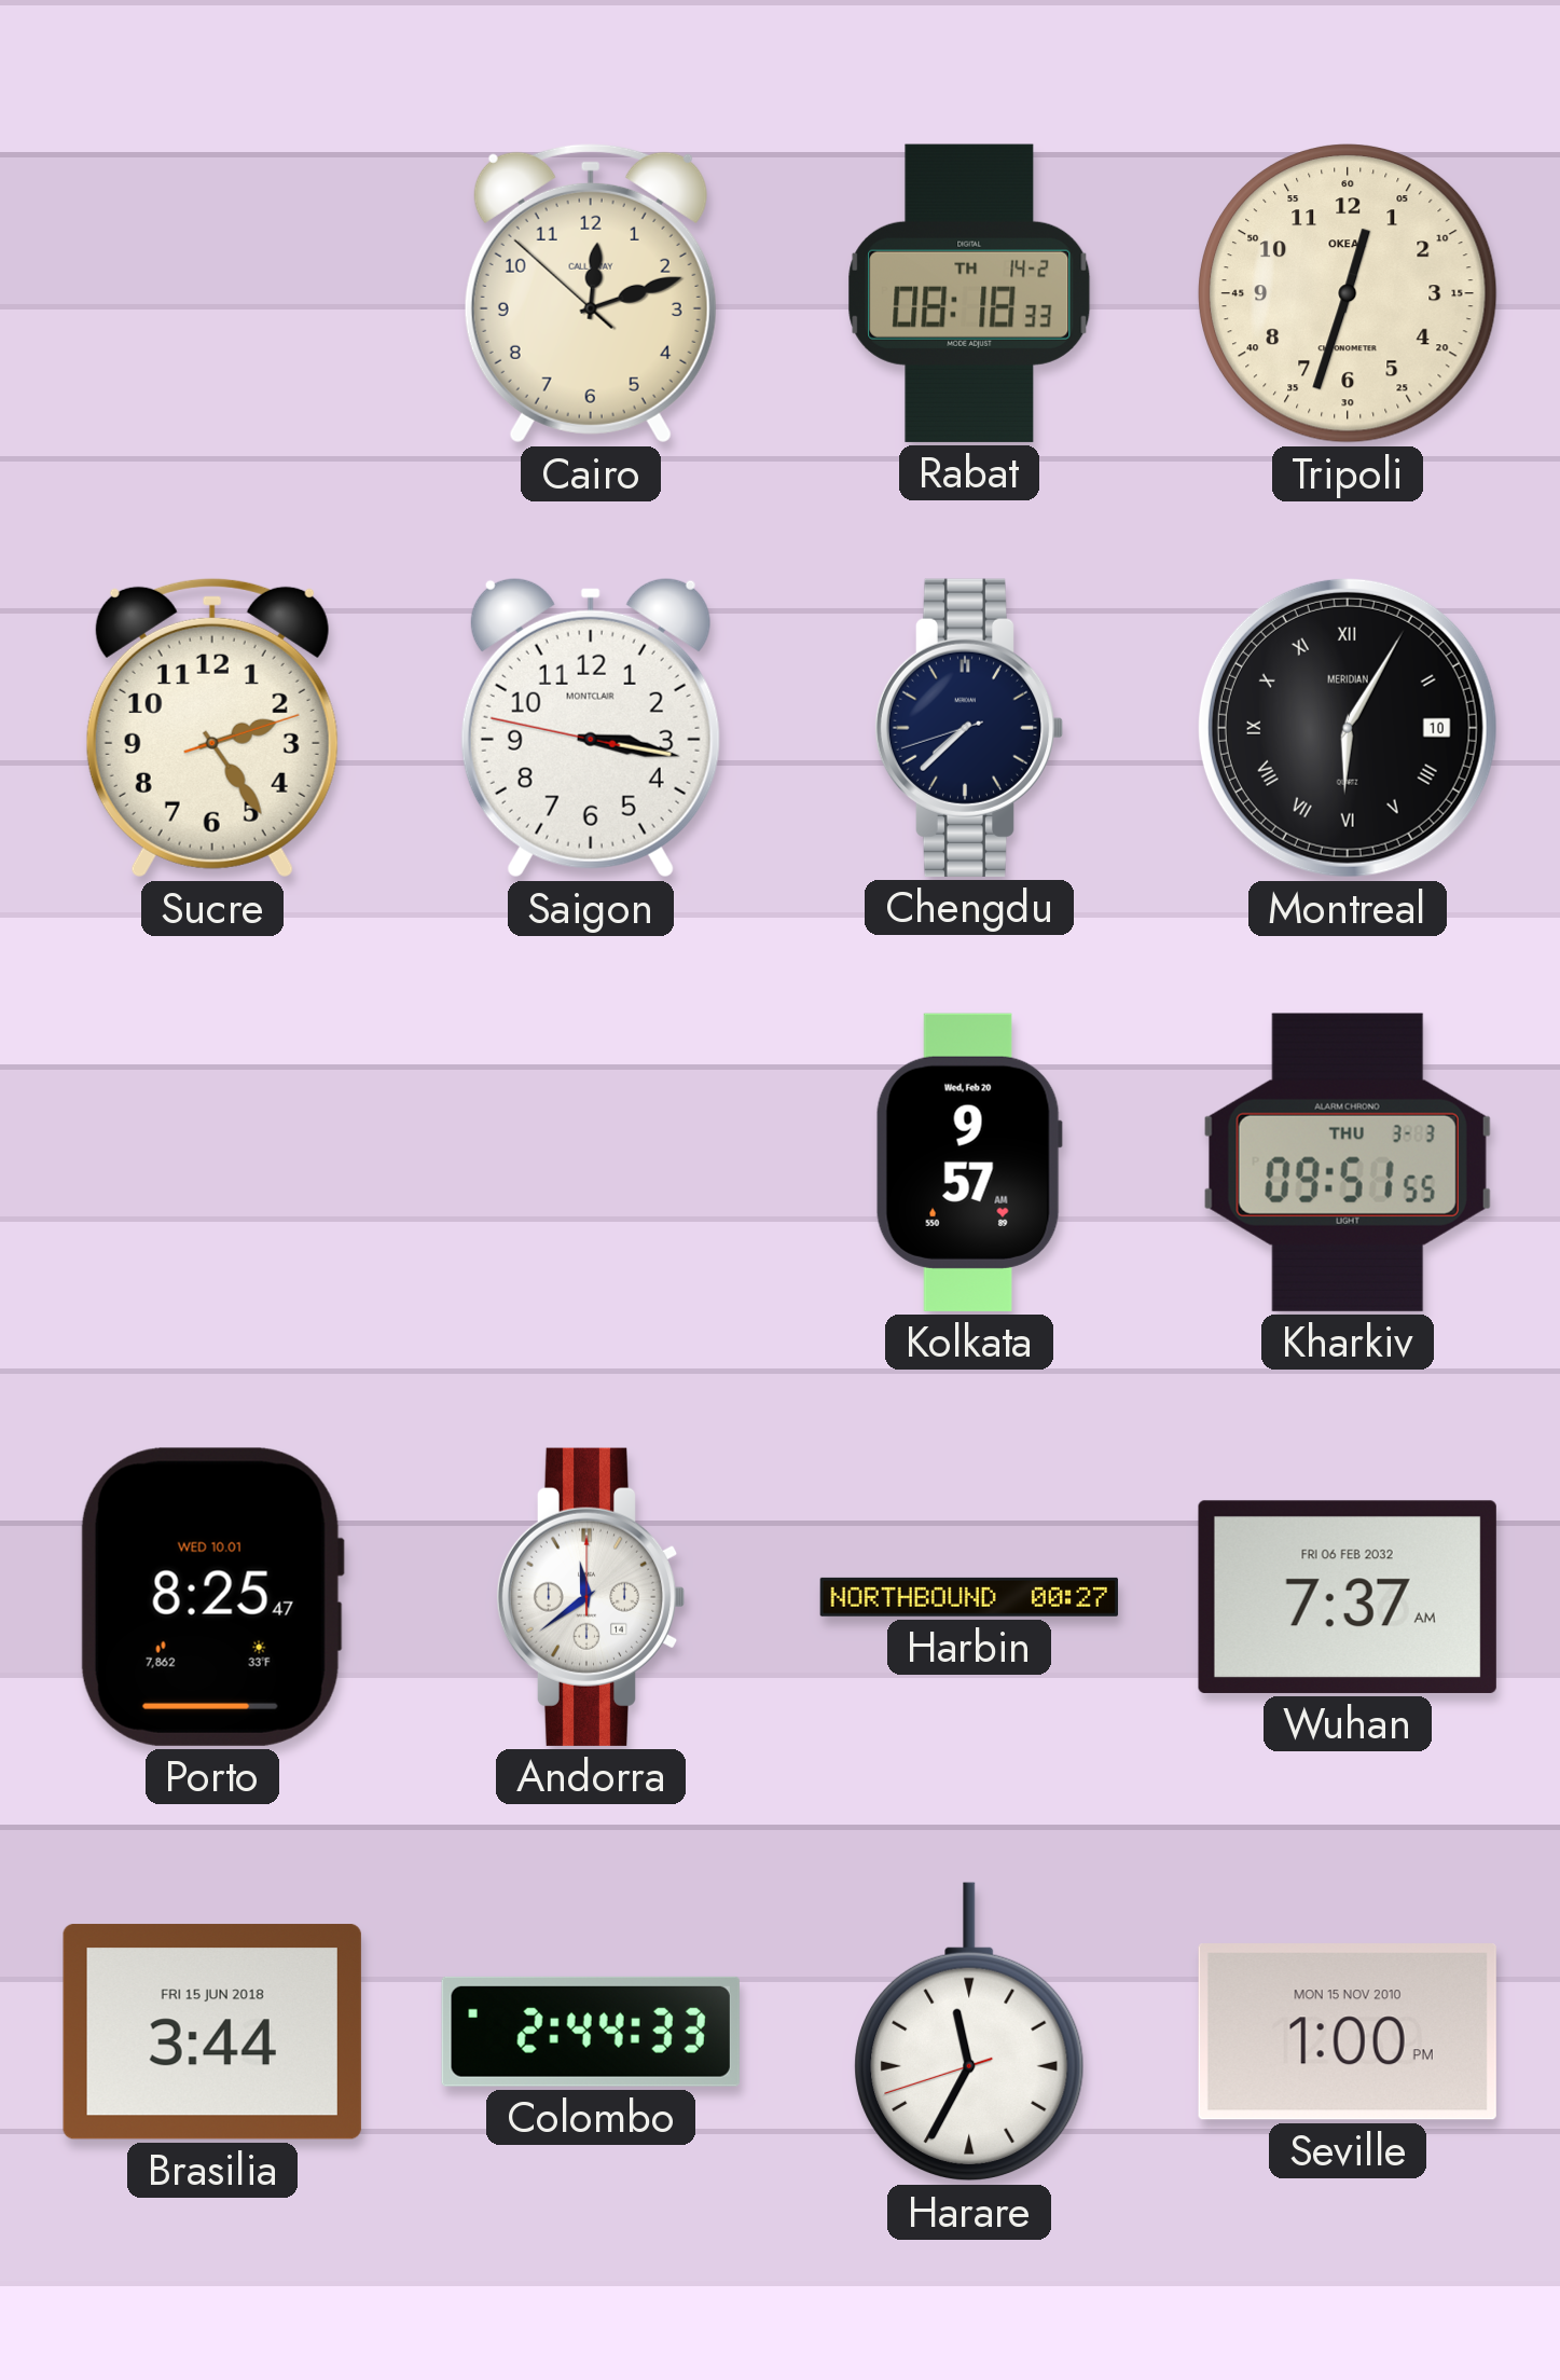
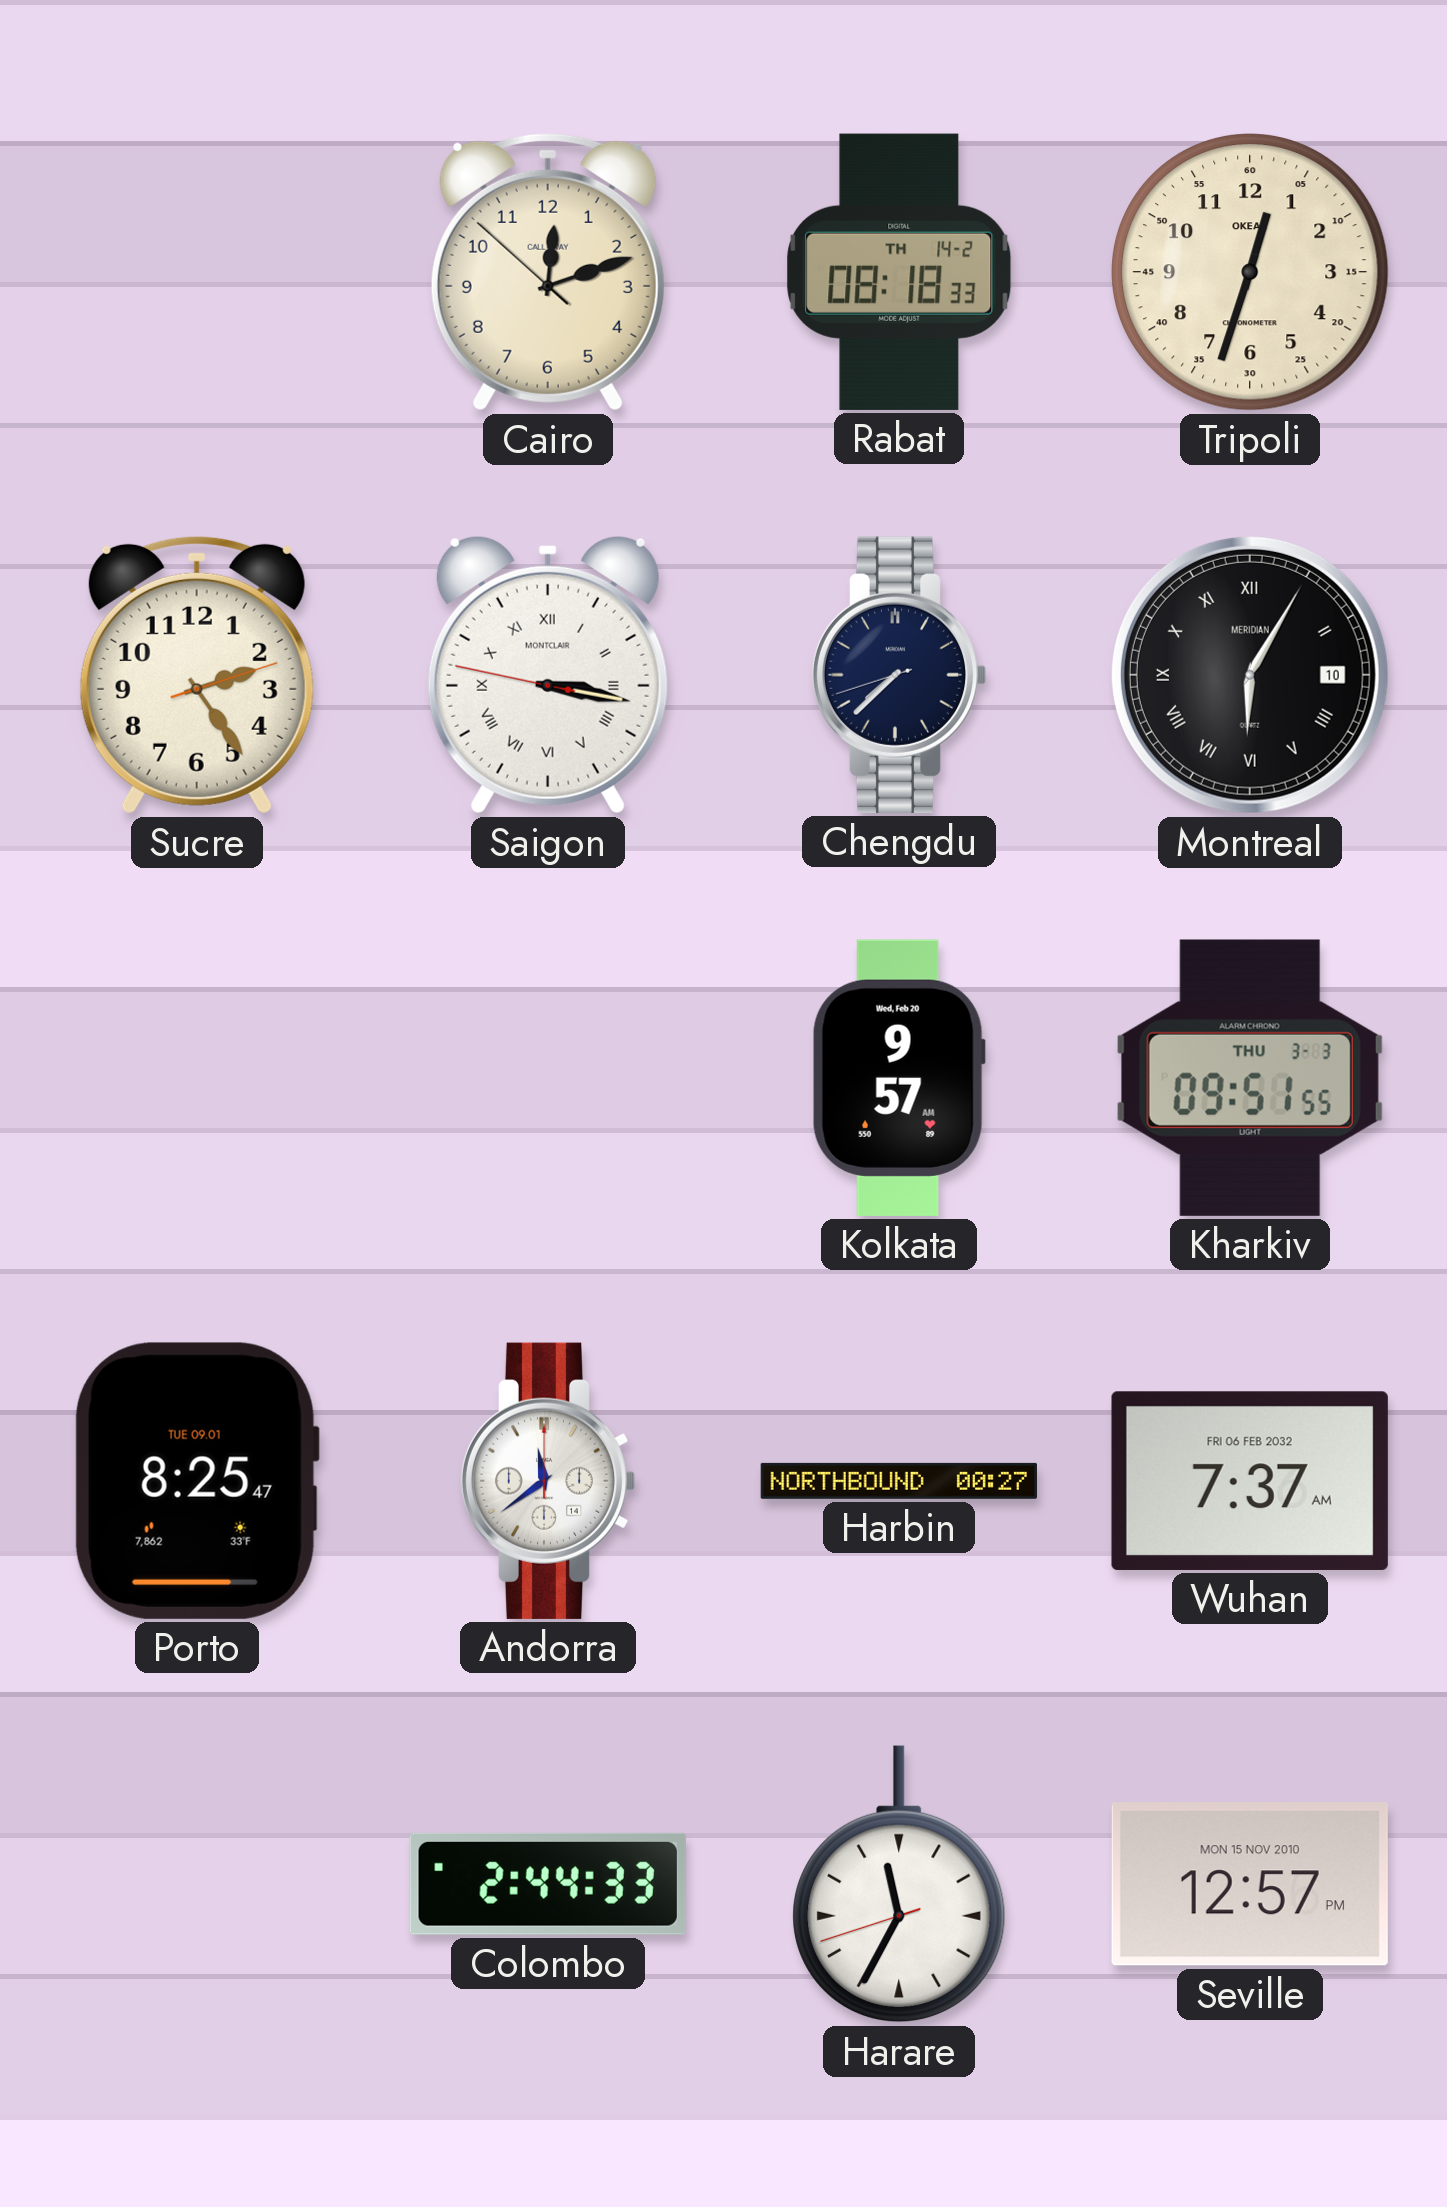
Saigon numerals: Arabic -> Roman
Porto date: WED 10.01 -> TUE 09.01
Brasilia: 3:44 -> none
Seville: 1:00 -> 12:57
